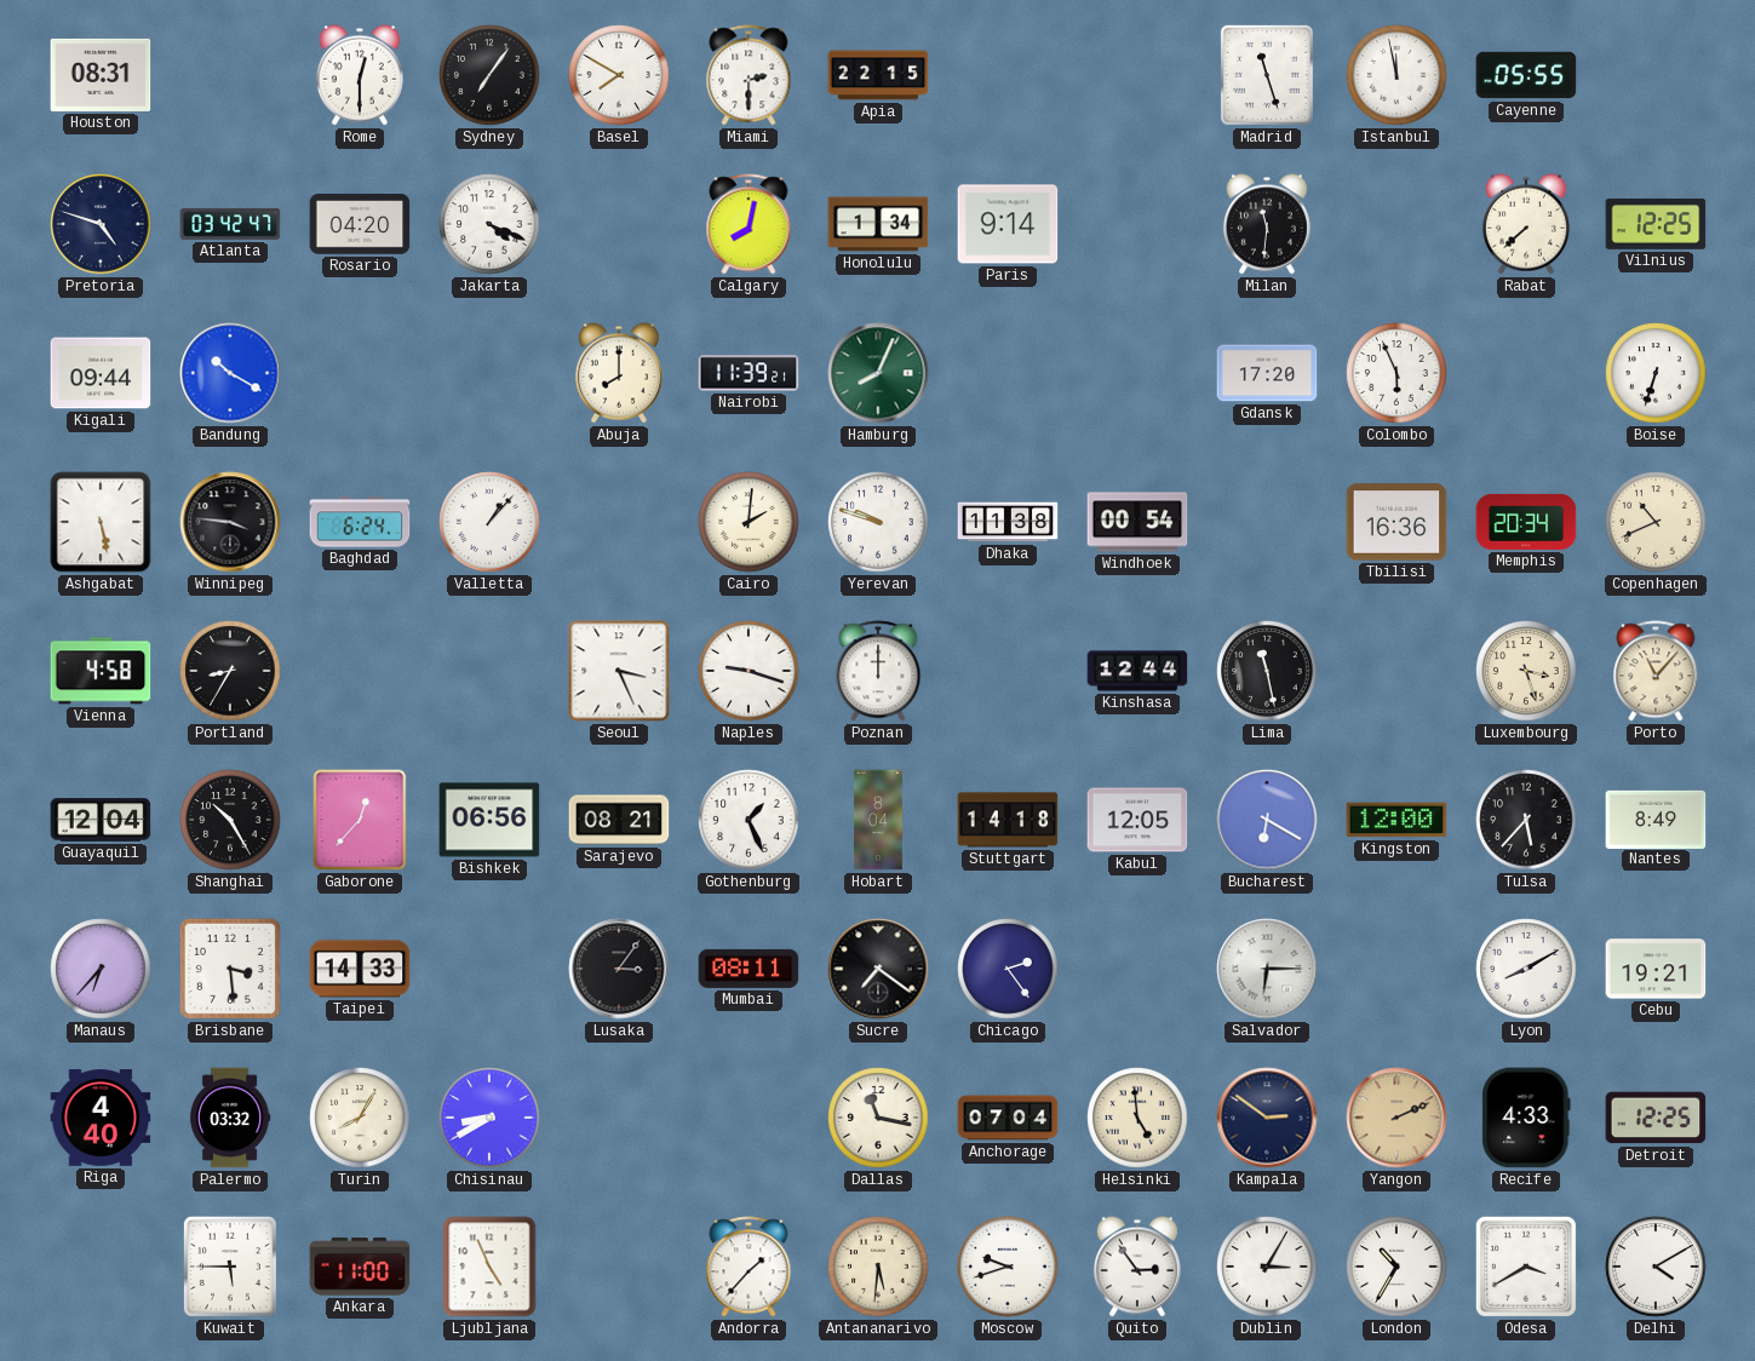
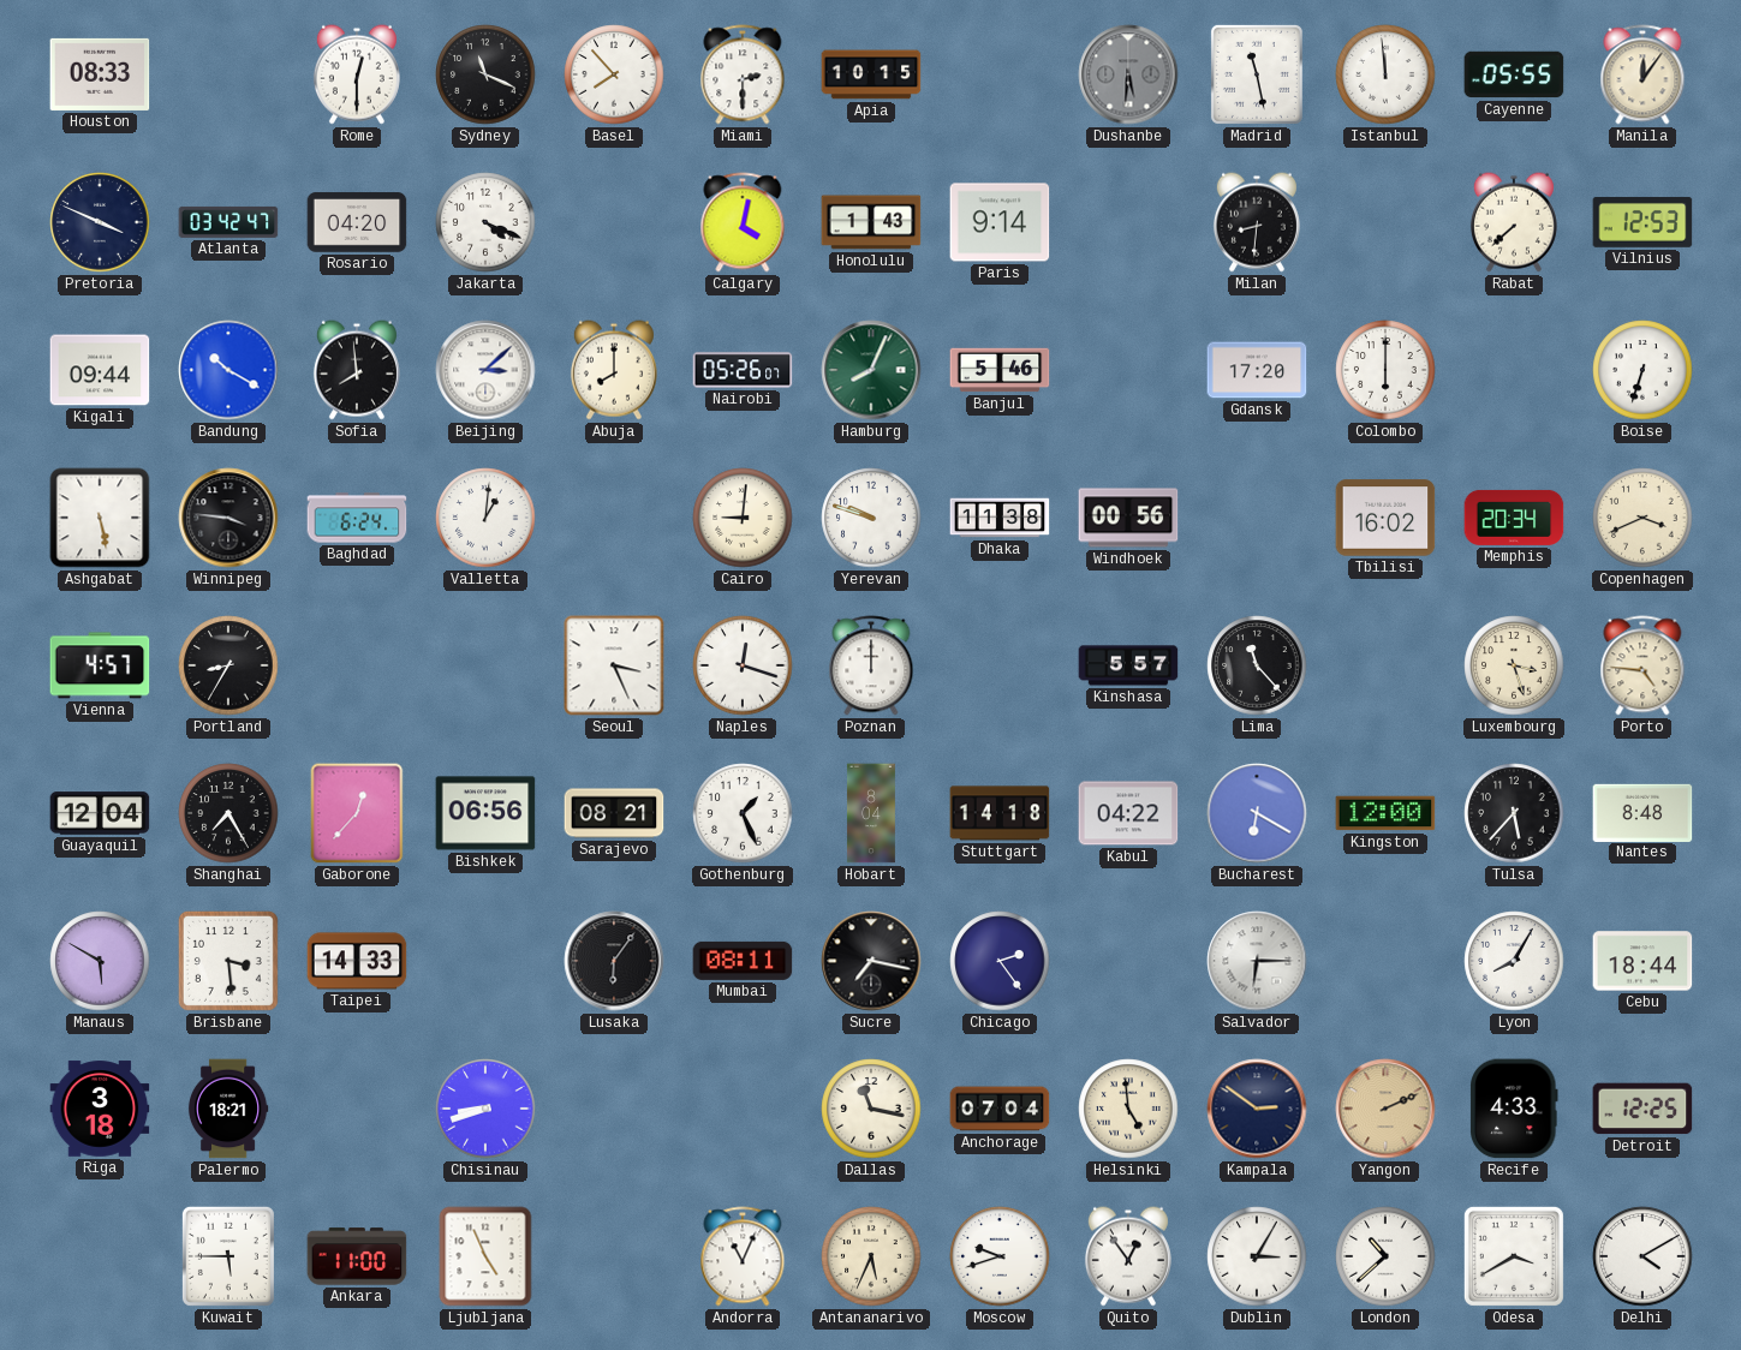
Houston: 08:31 -> 08:33
Sydney: 7:06 -> 11:19
Basel: 7:50 -> 7:53
Apia: 22:15 -> 10:15
Dushanbe: none -> 5:31
Madrid: 11:27 -> 11:28
Istanbul: 11:58 -> 11:59
Manila: none -> 12:06
Pretoria: 4:48 -> 3:49
Calgary: 8:02 -> 4:02
Honolulu: 1:34 -> 1:43
Milan: 11:31 -> 8:31
Vilnius: 12:25 -> 12:53
Sofia: none -> 7:59
Beijing: none -> 3:08
Nairobi: 11:39 -> 05:26
Banjul: none -> 5:46
Colombo: 5:56 -> 6:00
Valletta: 1:07 -> 1:01
Cairo: 2:01 -> 9:01
Windhoek: 00:54 -> 00:56
Tbilisi: 16:36 -> 16:02
Copenhagen: 10:41 -> 3:41
Vienna: 4:58 -> 4:57
Naples: 9:18 -> 12:18
Kinshasa: 12:44 -> 5:57
Lima: 11:28 -> 11:23
Porto: 11:07 -> 4:46
Shanghai: 10:25 -> 7:25
Kabul: 12:05 -> 04:22
Nantes: 8:49 -> 8:48
Manaus: 6:37 -> 5:50
Lusaka: 3:06 -> 6:06
Sucre: 7:21 -> 7:17
Lyon: 8:10 -> 8:05
Cebu: 19:21 -> 18:44
Riga: 4:40 -> 3:18
Palermo: 03:32 -> 18:21
Turin: 8:05 -> none
Chisinau: 8:40 -> 8:42
Andorra: 1:37 -> 11:04
Antananarivo: 5:31 -> 5:34
Quito: 2:54 -> 12:54
London: 10:35 -> 10:38
